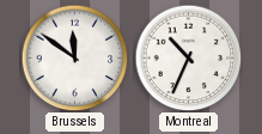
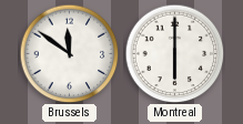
Montreal: 10:34 -> 6:00
